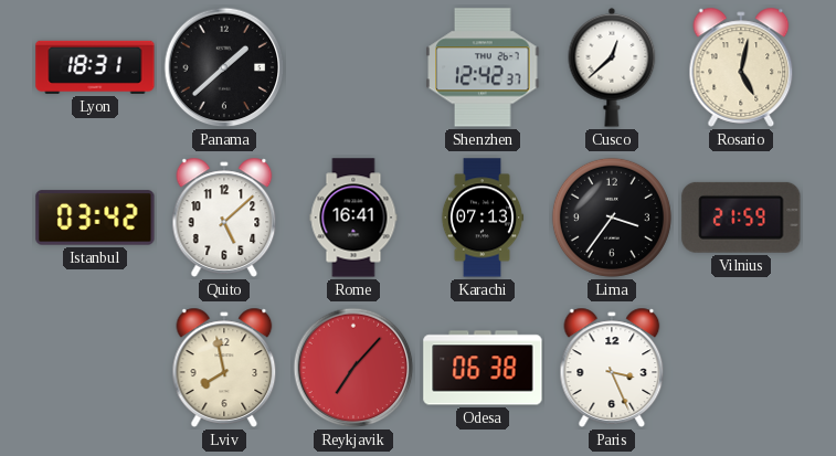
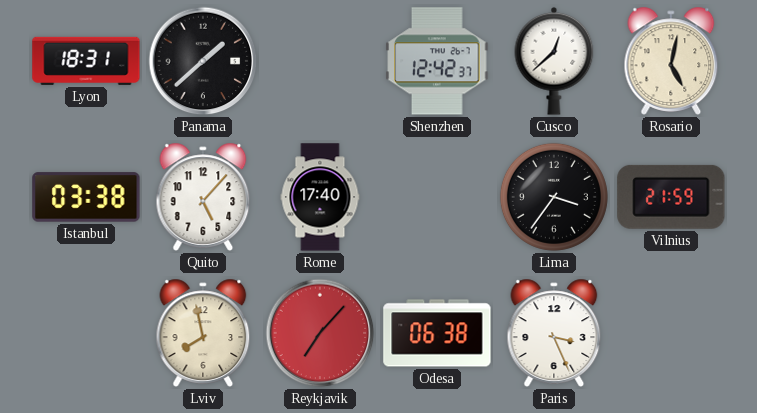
Istanbul: 03:42 -> 03:38
Quito: 5:08 -> 5:07
Rome: 16:41 -> 17:40
Karachi: 07:13 -> none
